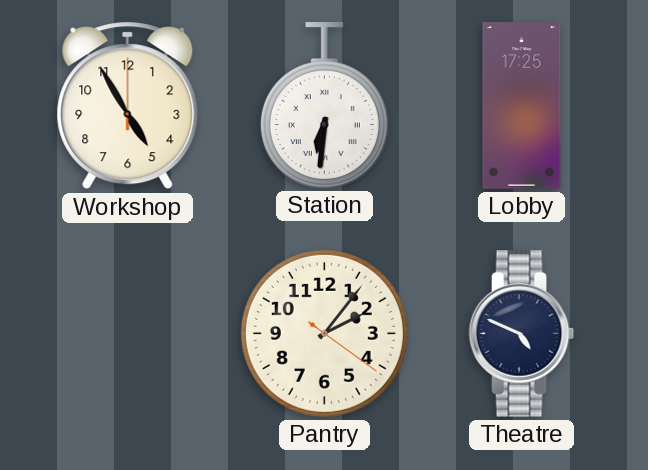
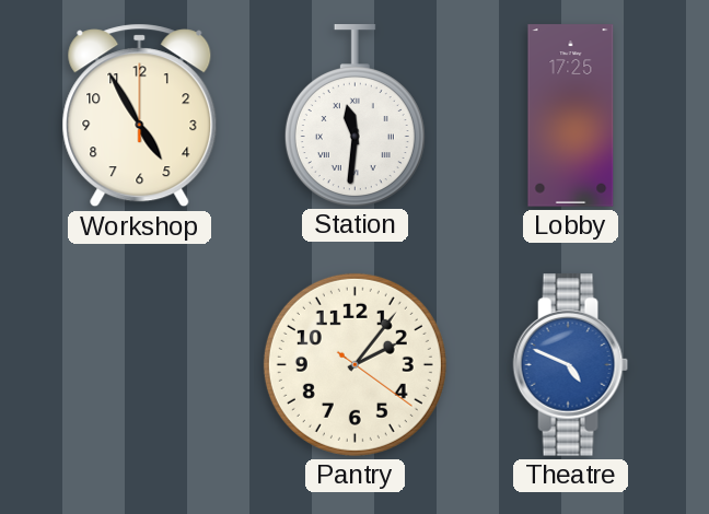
Station: 6:31 -> 11:31
Theatre dial: navy -> blue
